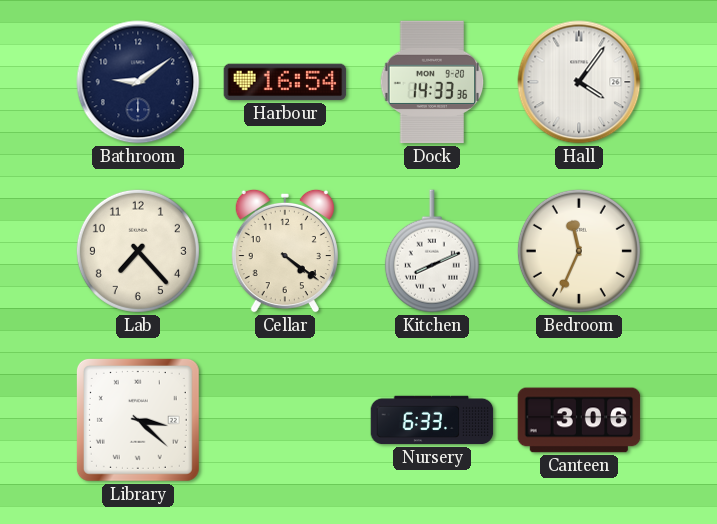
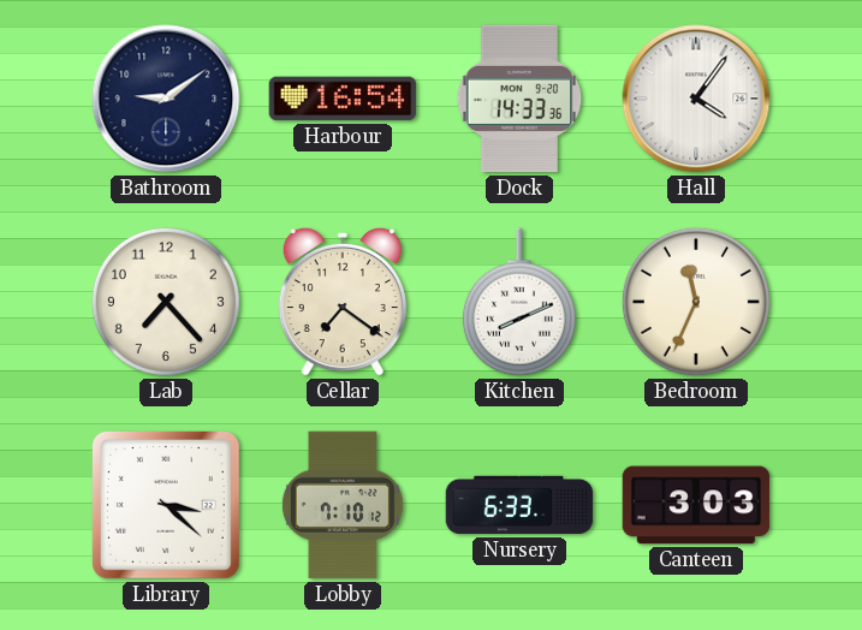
Cellar: 4:21 -> 7:21
Lobby: none -> 7:10
Canteen: 3:06 -> 3:03
